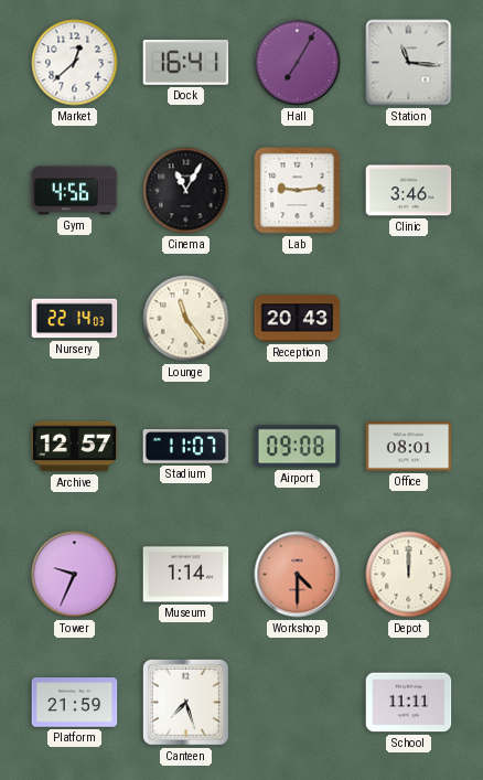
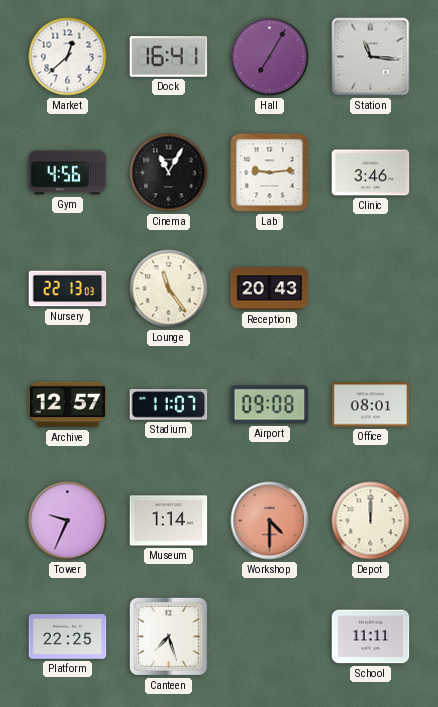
Nursery: 22:14 -> 22:13
Platform: 21:59 -> 22:25
